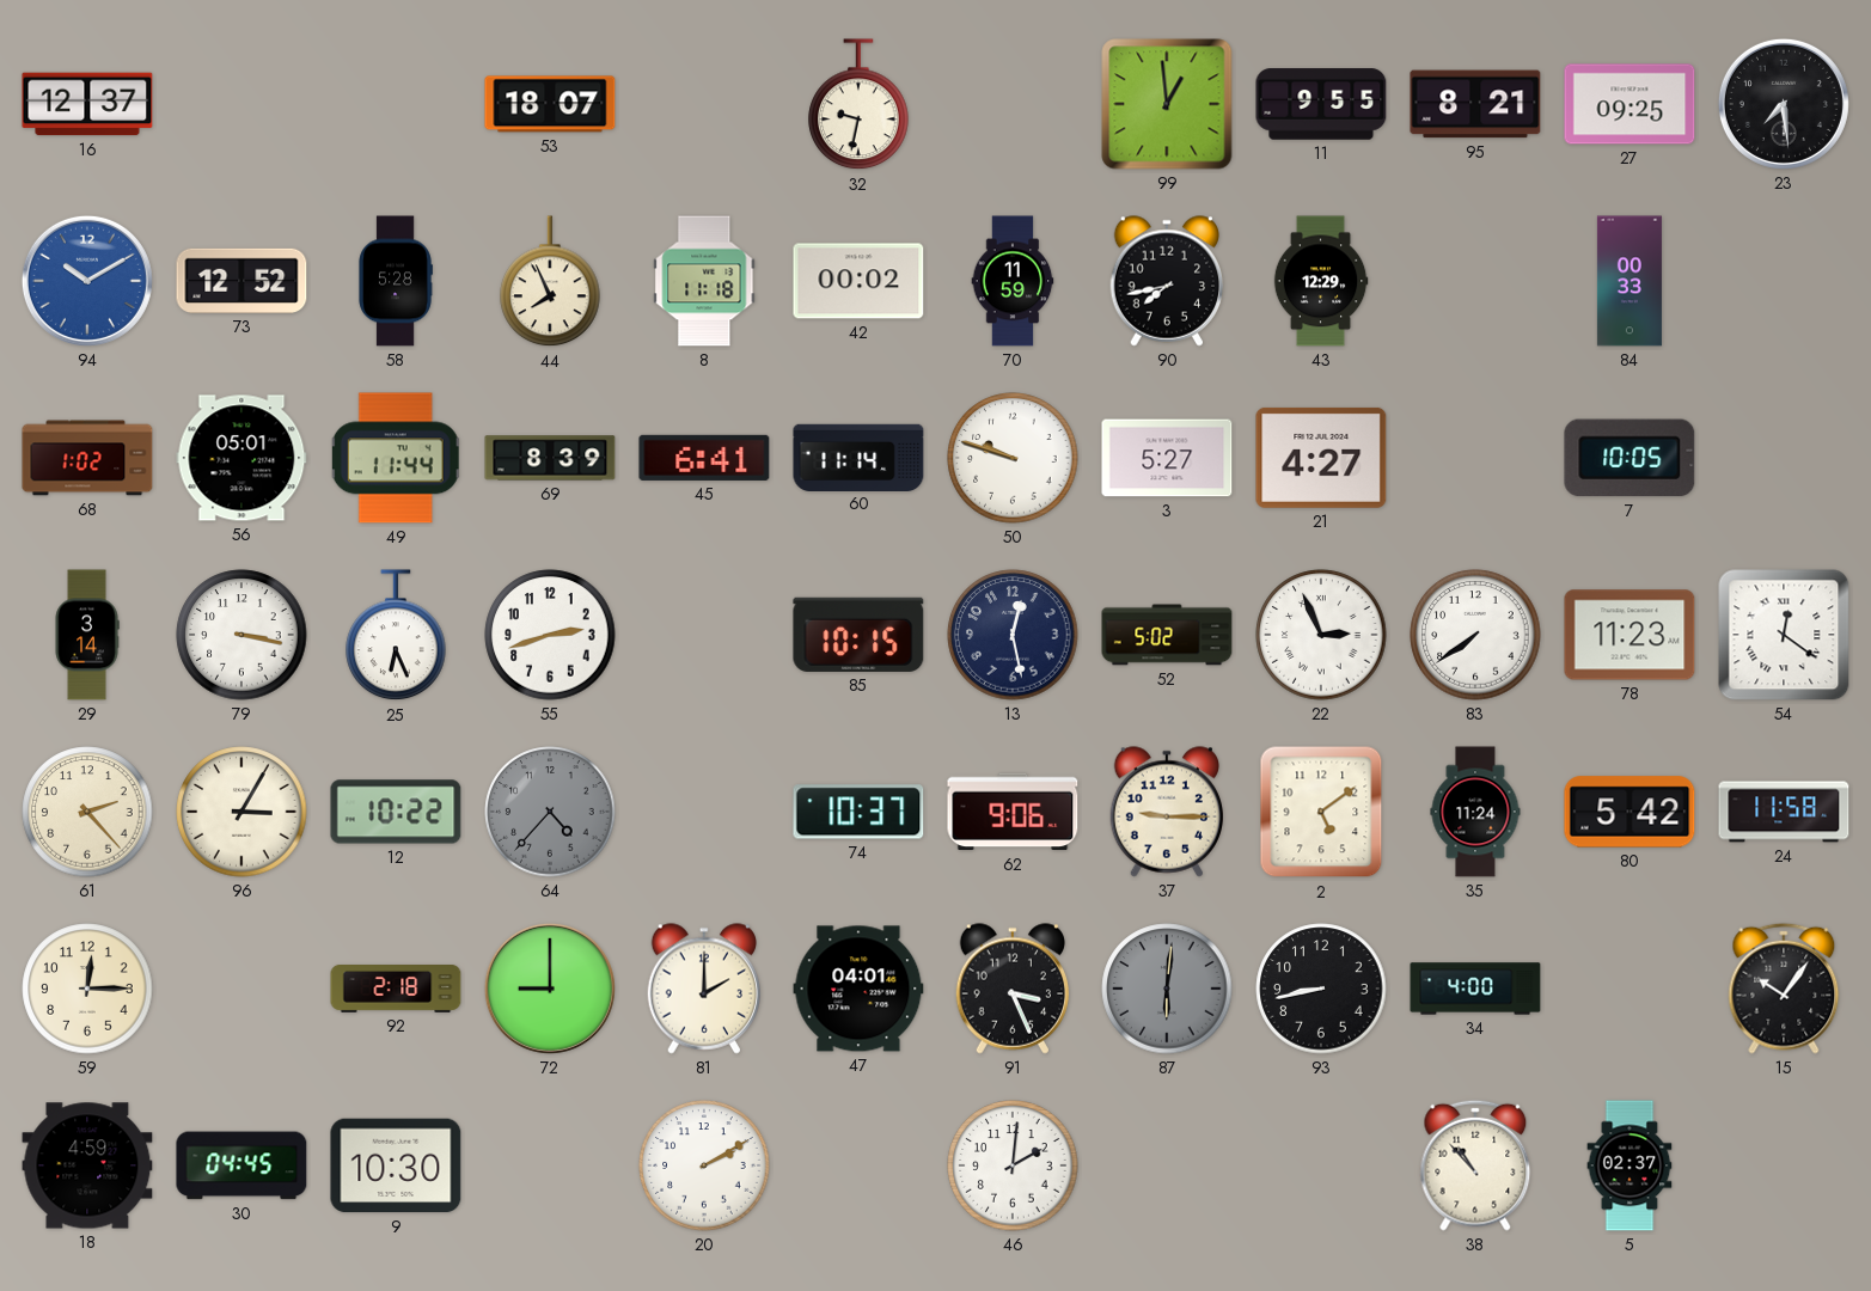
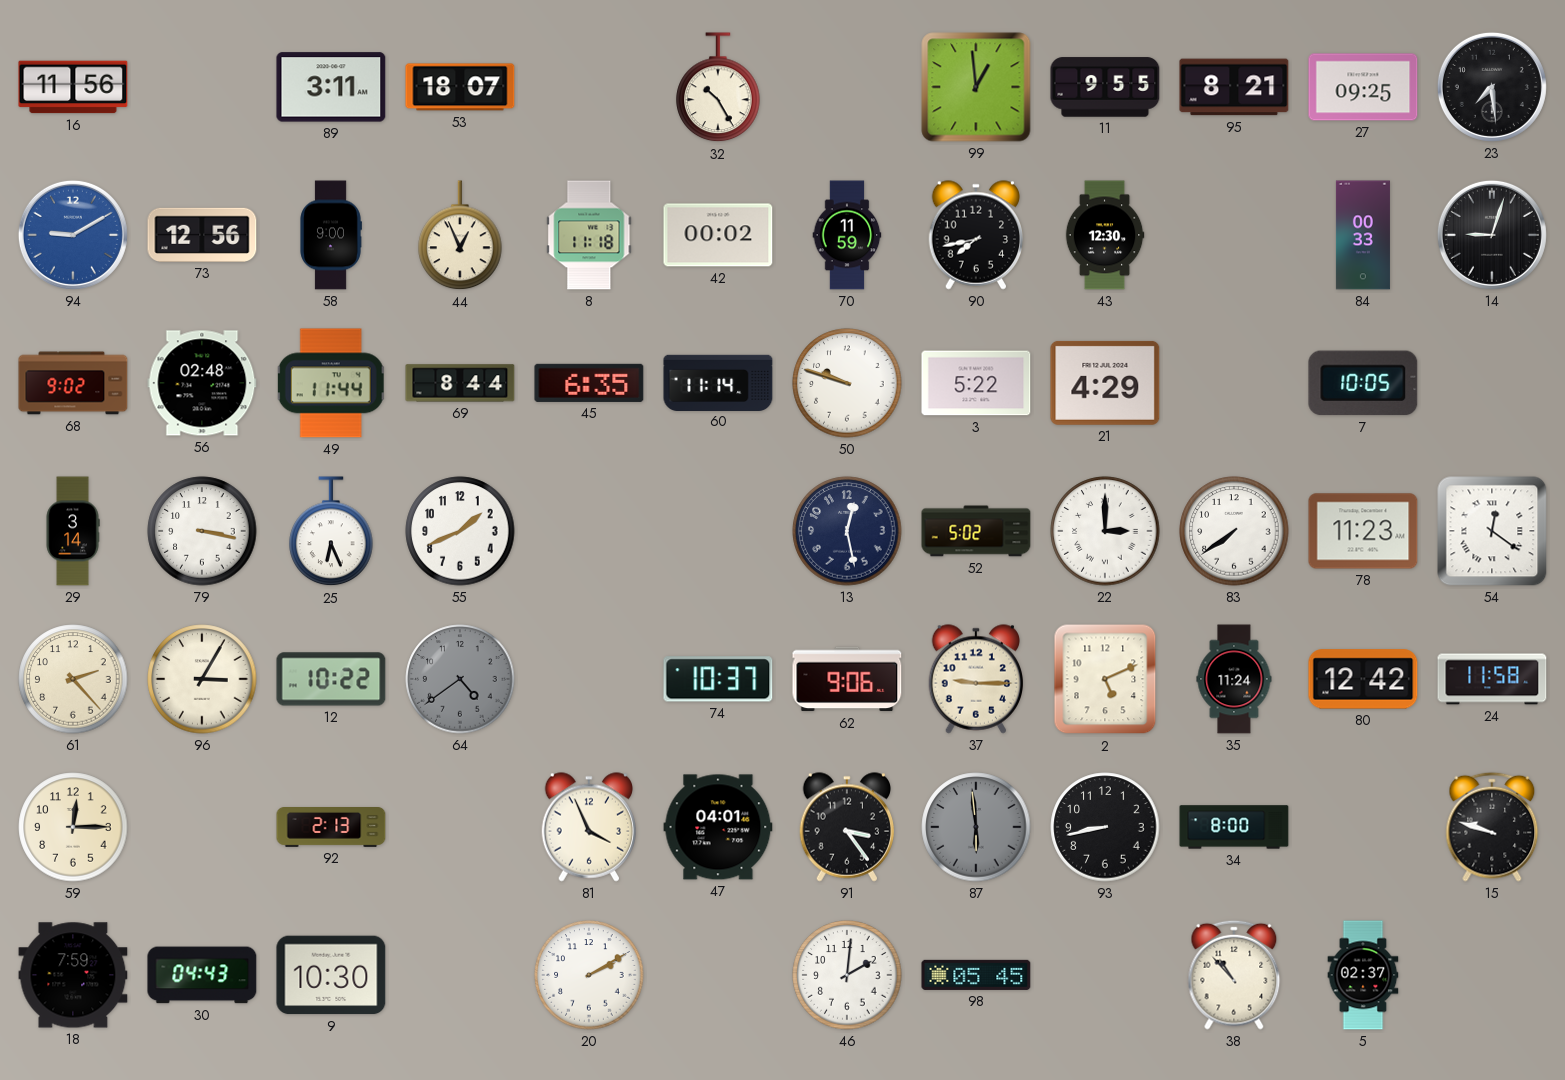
16: 12:37 -> 11:56
89: none -> 3:11
32: 9:32 -> 10:25
94: 10:10 -> 9:10
73: 12:52 -> 12:56
58: 5:28 -> 9:00
44: 7:56 -> 12:56
43: 12:29 -> 12:30
14: none -> 9:03
68: 1:02 -> 9:02
56: 05:01 -> 02:48
69: 8:39 -> 8:44
45: 6:41 -> 6:35
3: 5:27 -> 5:22
21: 4:27 -> 4:29
55: 2:42 -> 1:41
85: 10:15 -> none
22: 2:56 -> 3:00
64: 4:37 -> 4:39
2: 5:09 -> 5:11
80: 5:42 -> 12:42
92: 2:18 -> 2:13
72: 9:00 -> none
81: 2:00 -> 3:56
91: 3:26 -> 3:24
87: 6:01 -> 5:59
34: 4:00 -> 8:00
15: 10:06 -> 9:48
18: 4:59 -> 7:59
30: 04:45 -> 04:43
98: none -> 05:45
